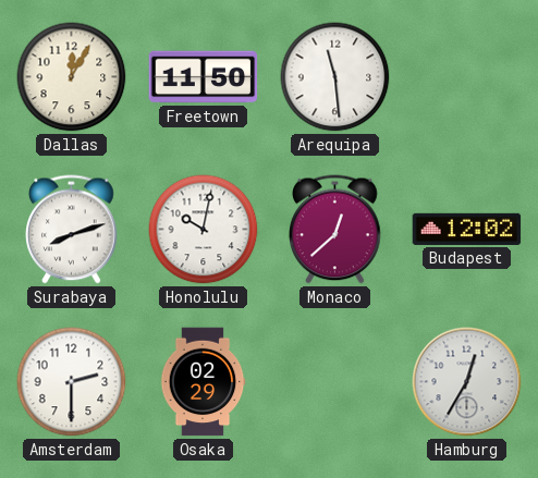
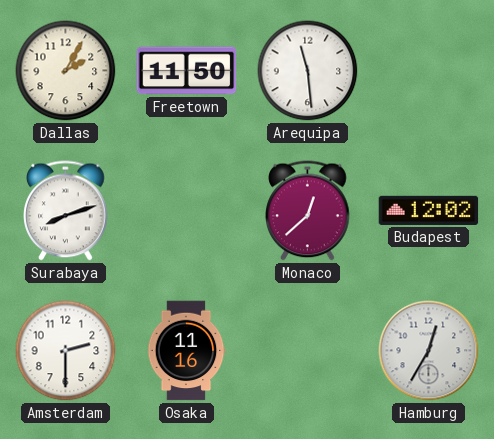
Dallas: 12:05 -> 2:05
Honolulu: 10:02 -> none
Osaka: 02:29 -> 11:16
